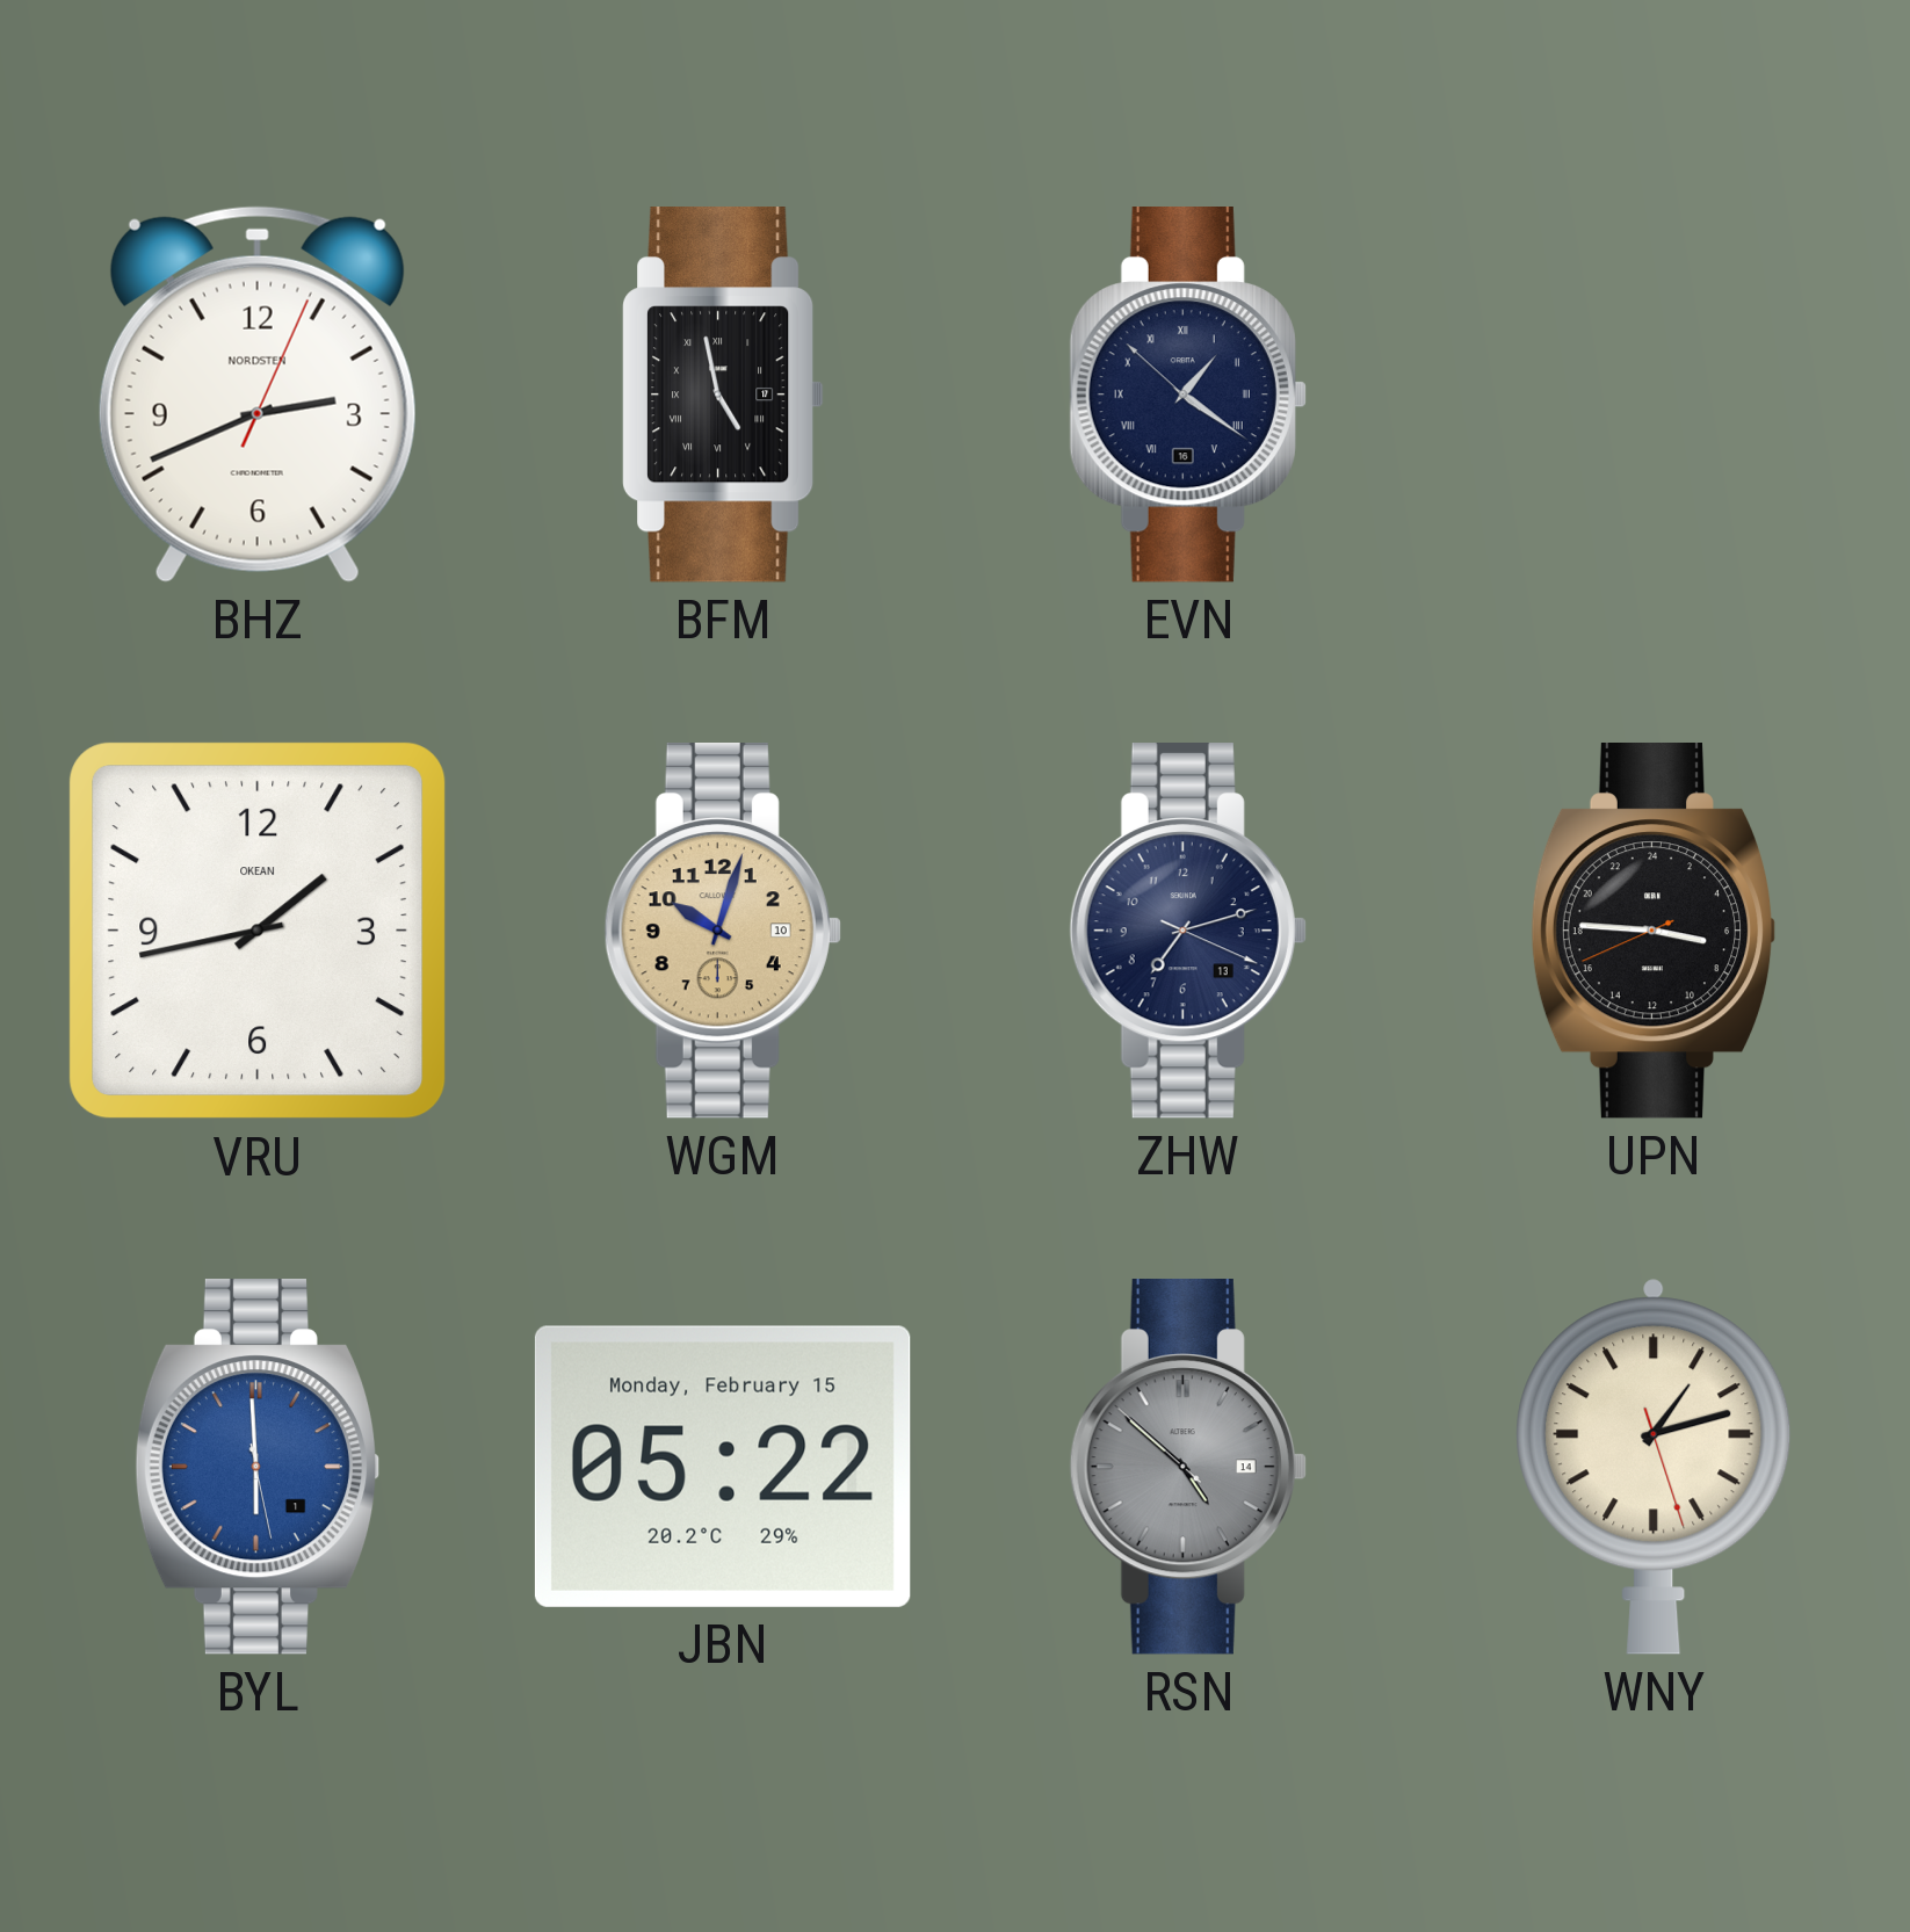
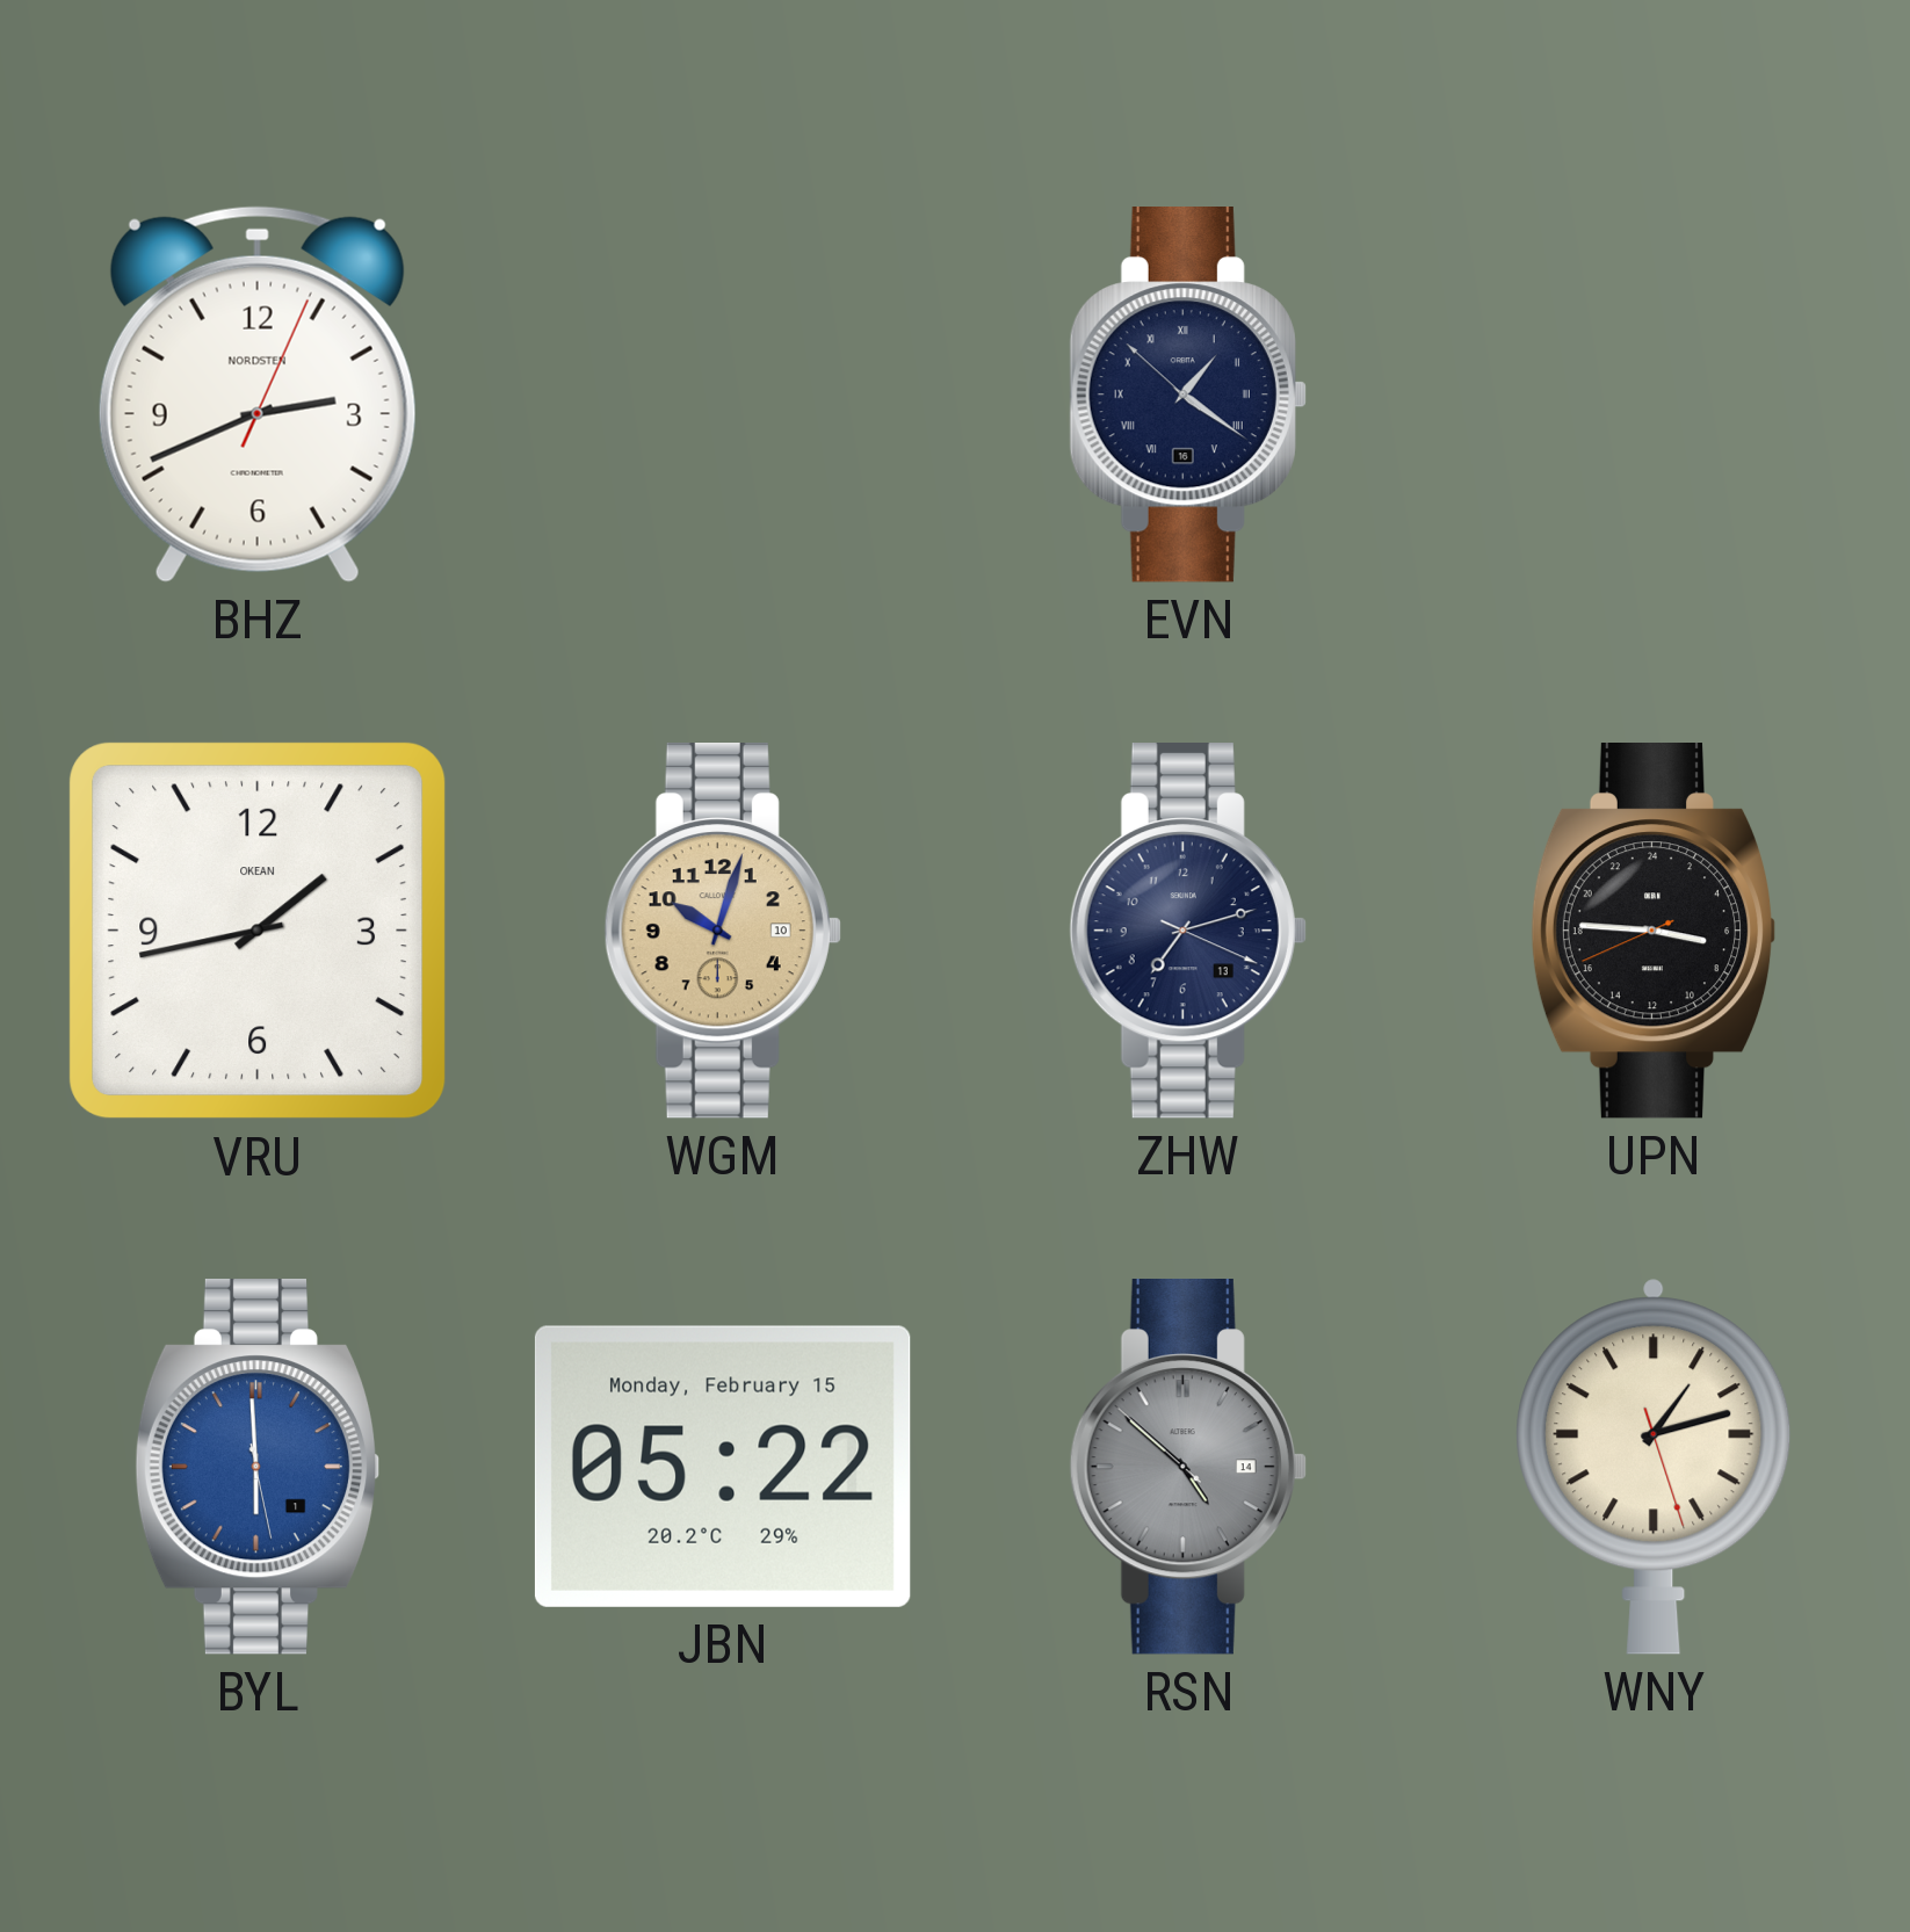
BFM: 4:58 -> none
